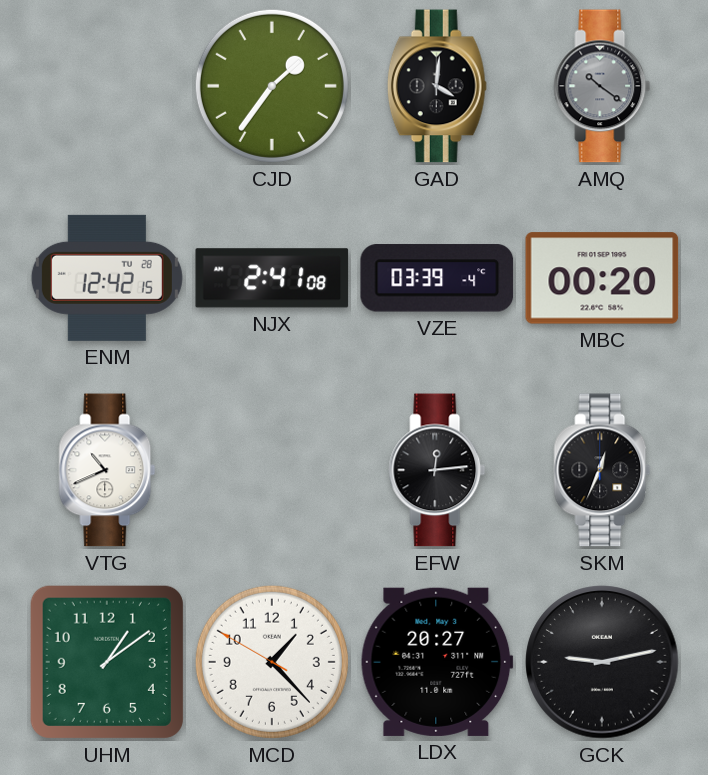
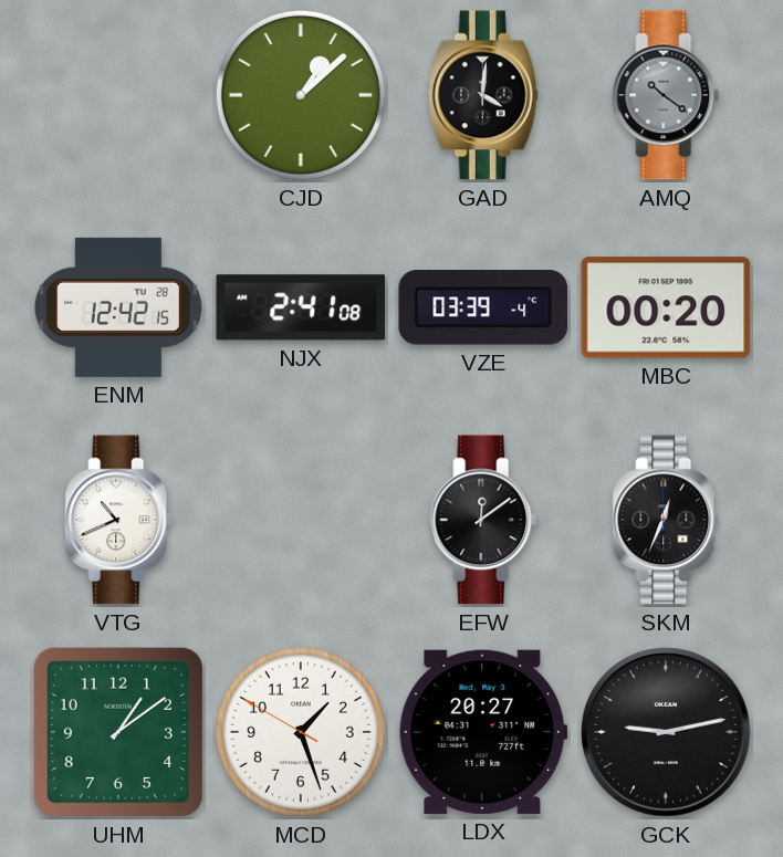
CJD: 1:36 -> 1:08
EFW: 12:14 -> 12:09
MCD: 1:22 -> 1:26
